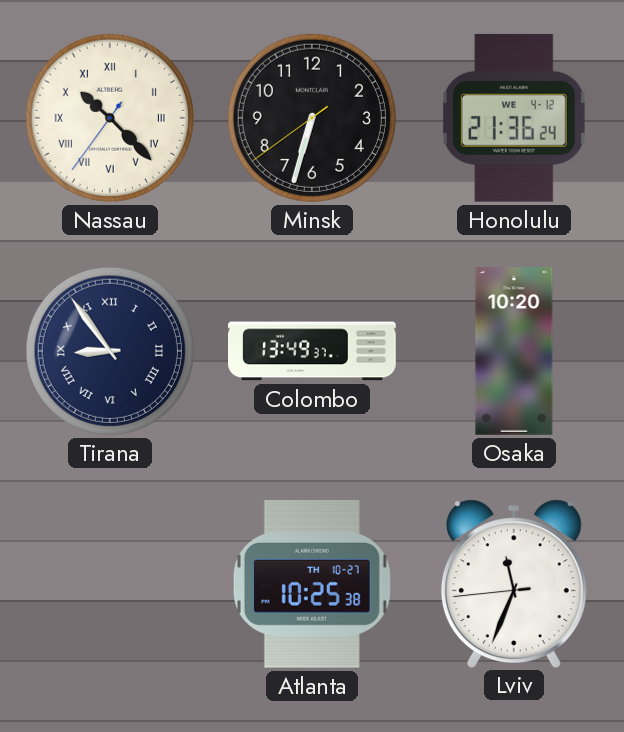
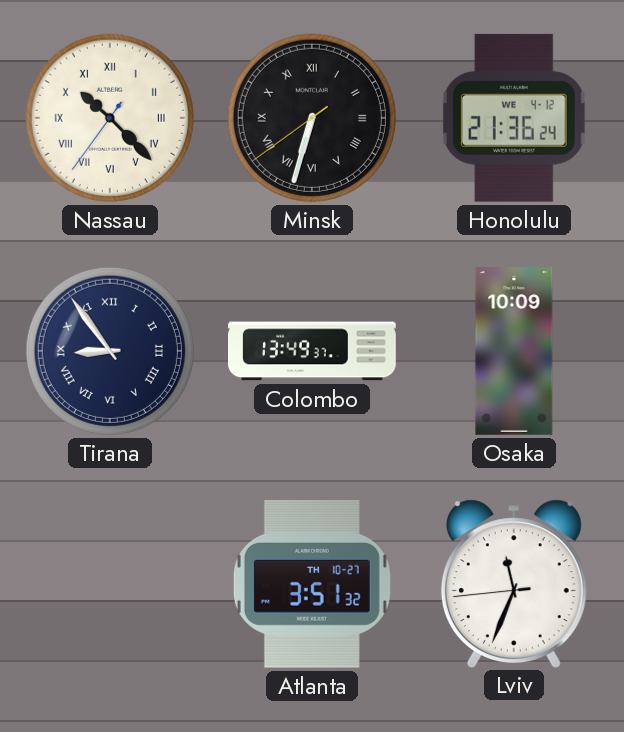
Minsk numerals: Arabic -> Roman
Osaka: 10:20 -> 10:09
Atlanta: 10:25 -> 3:51
